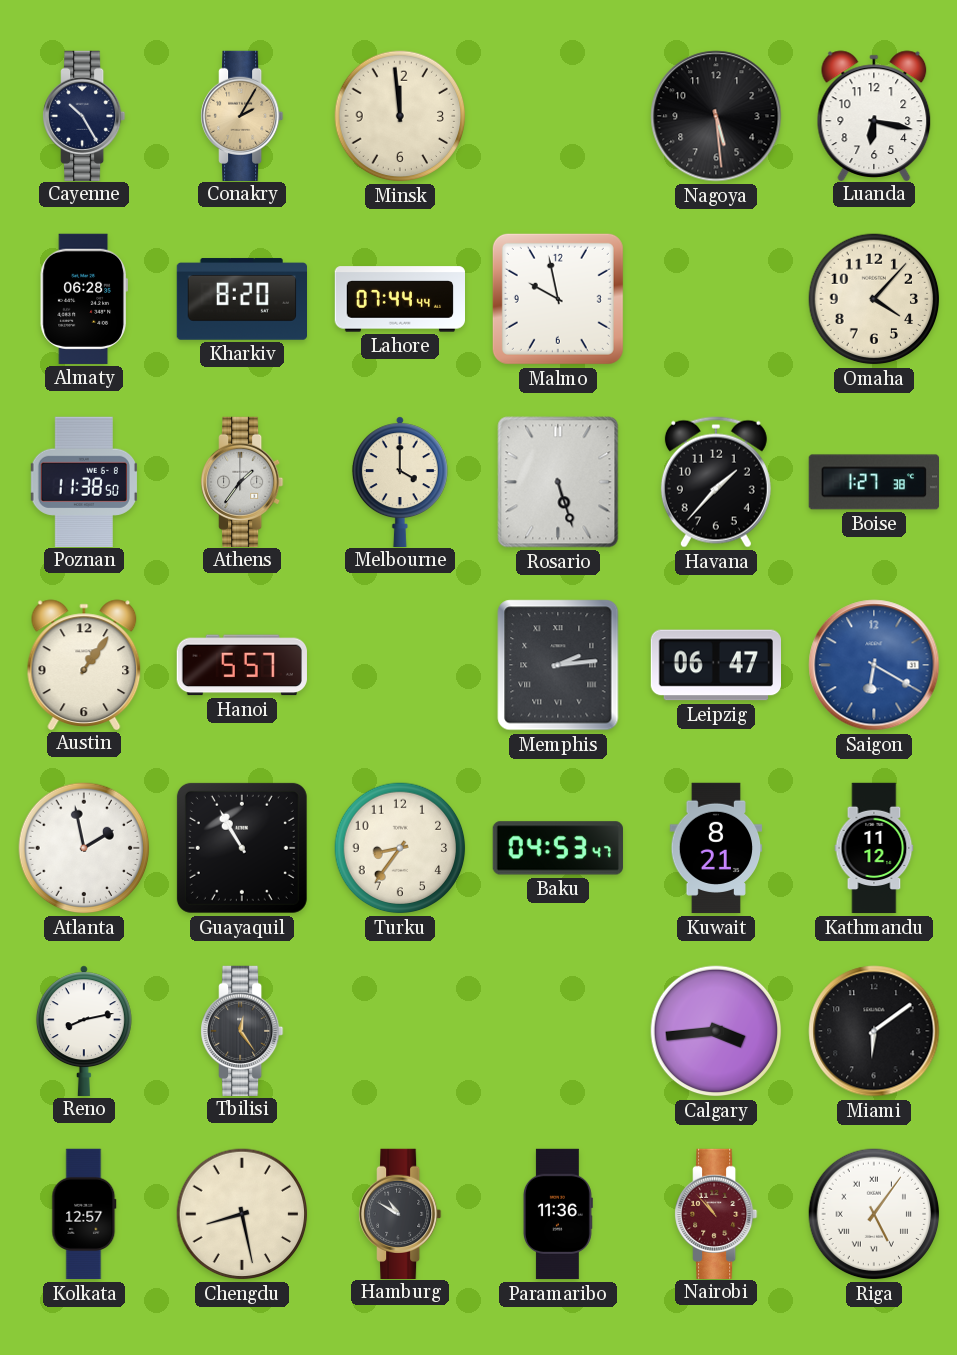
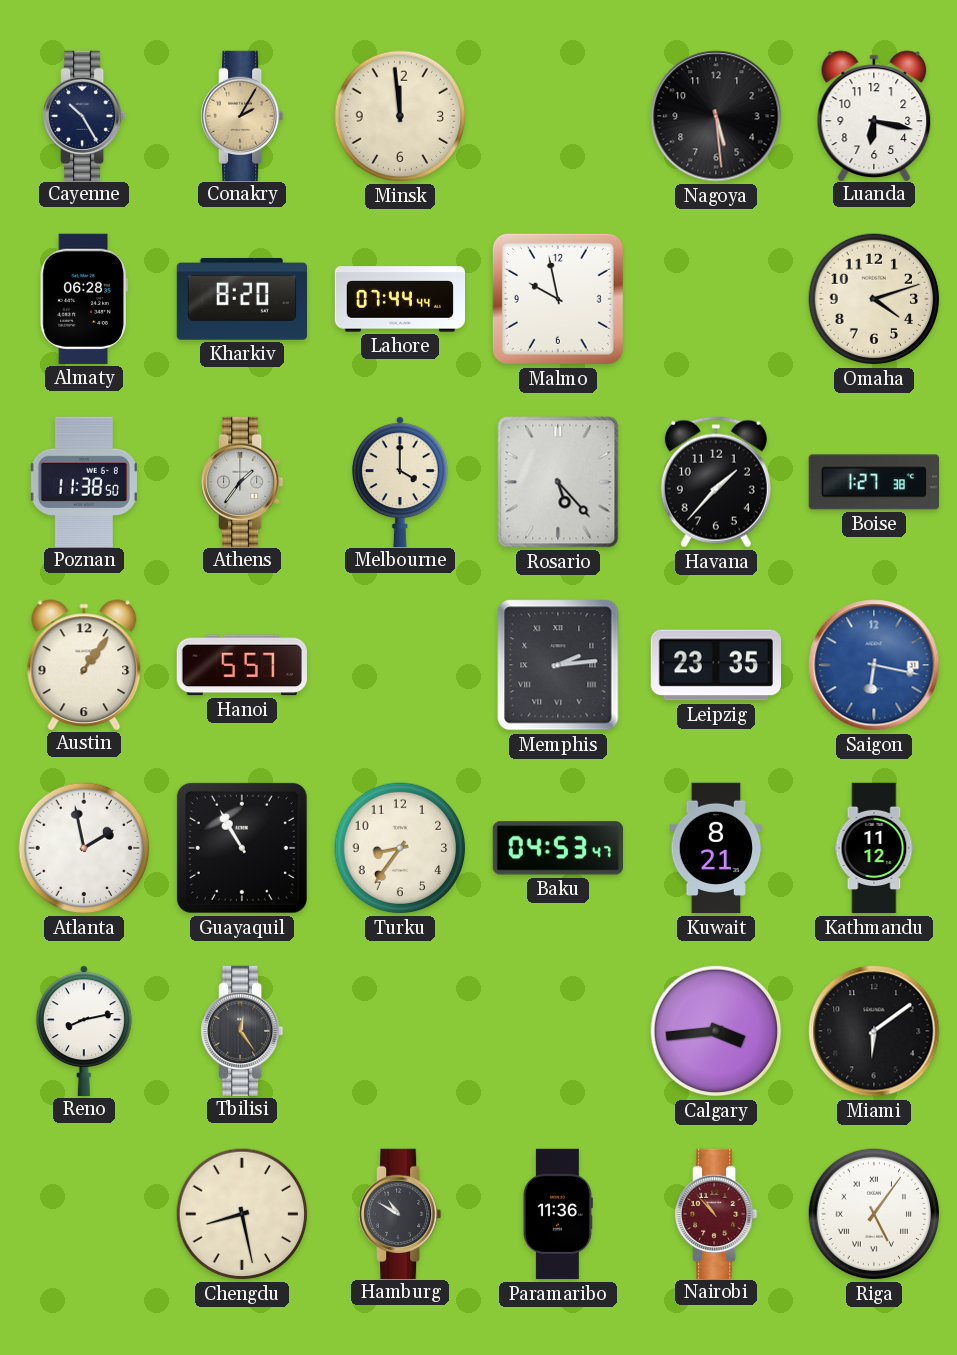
Omaha: 4:07 -> 4:12
Rosario: 5:27 -> 5:23
Leipzig: 06:47 -> 23:35
Saigon: 6:20 -> 6:17
Kolkata: 12:57 -> none
